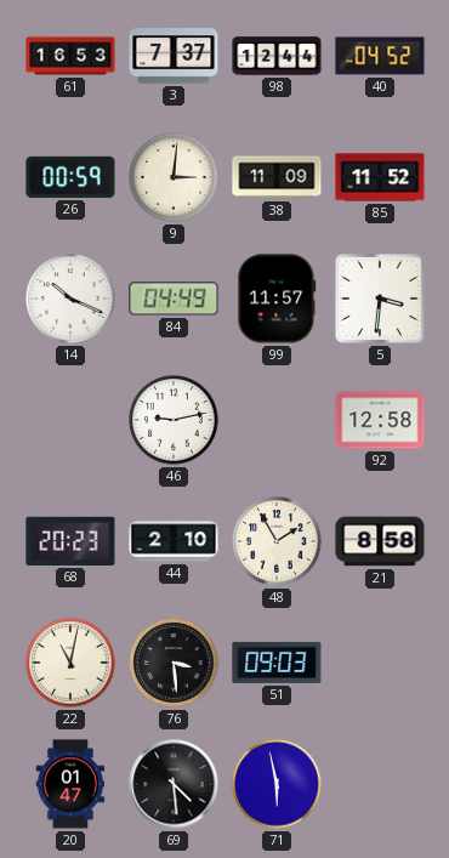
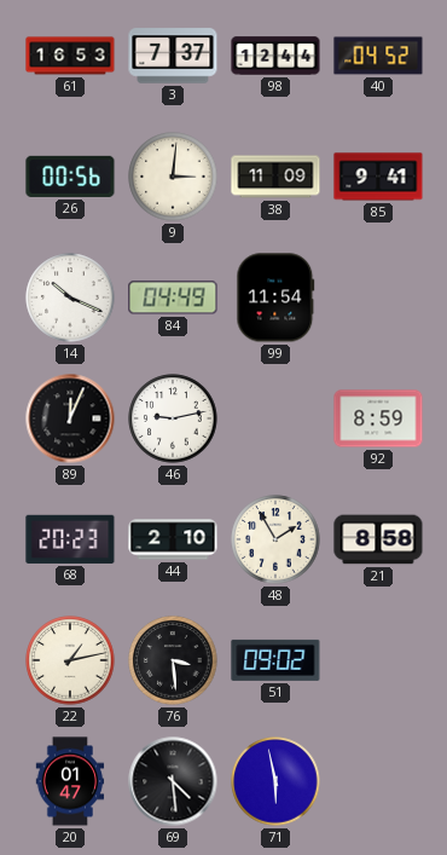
26: 00:59 -> 00:56
85: 11:52 -> 9:41
99: 11:57 -> 11:54
5: 3:31 -> none
89: none -> 12:04
92: 12:58 -> 8:59
22: 11:02 -> 1:13
51: 09:03 -> 09:02
